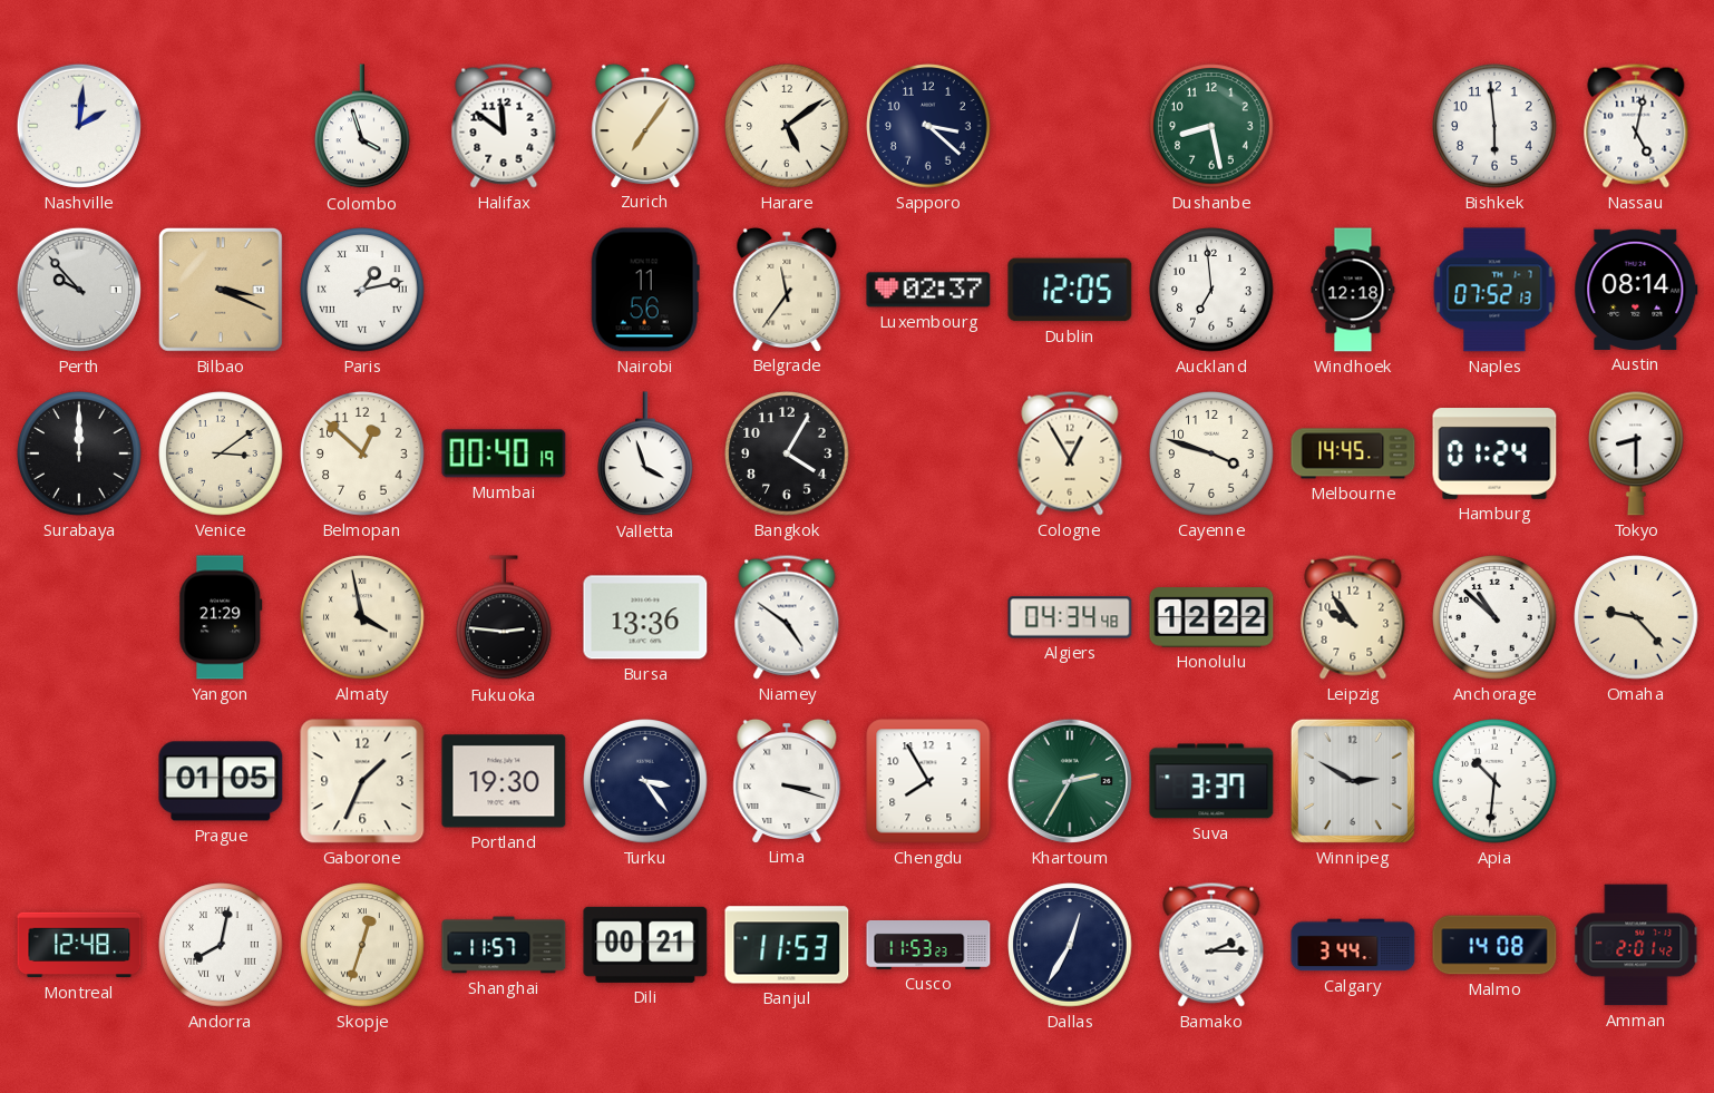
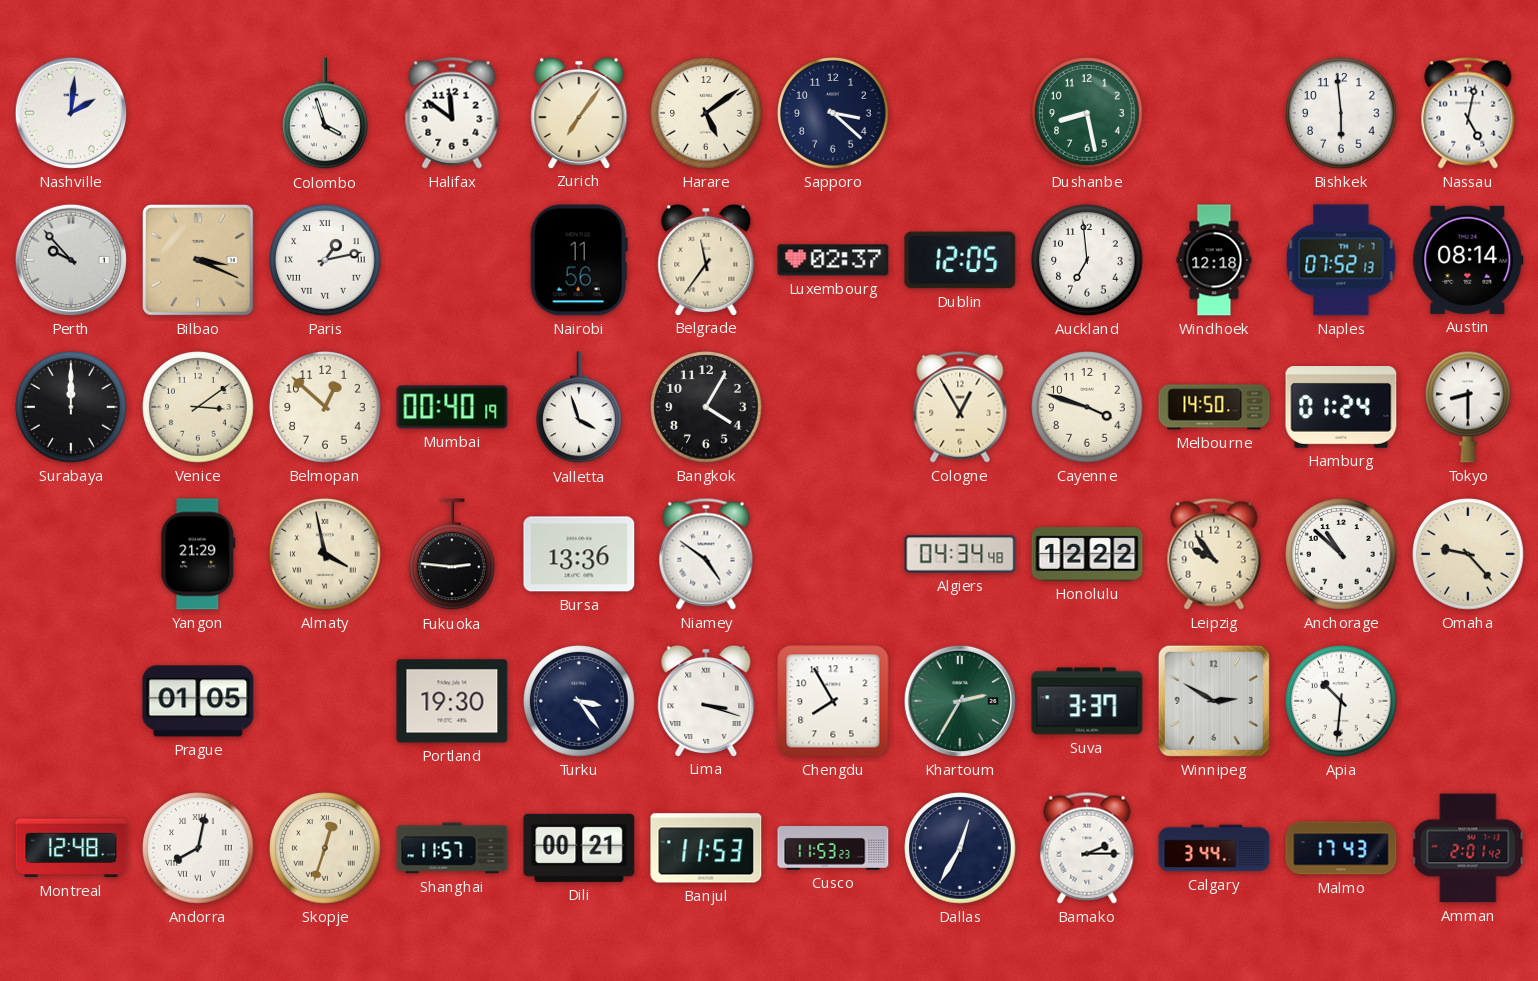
Melbourne: 14:45 -> 14:50
Gaborone: 1:34 -> none
Malmo: 14:08 -> 17:43
